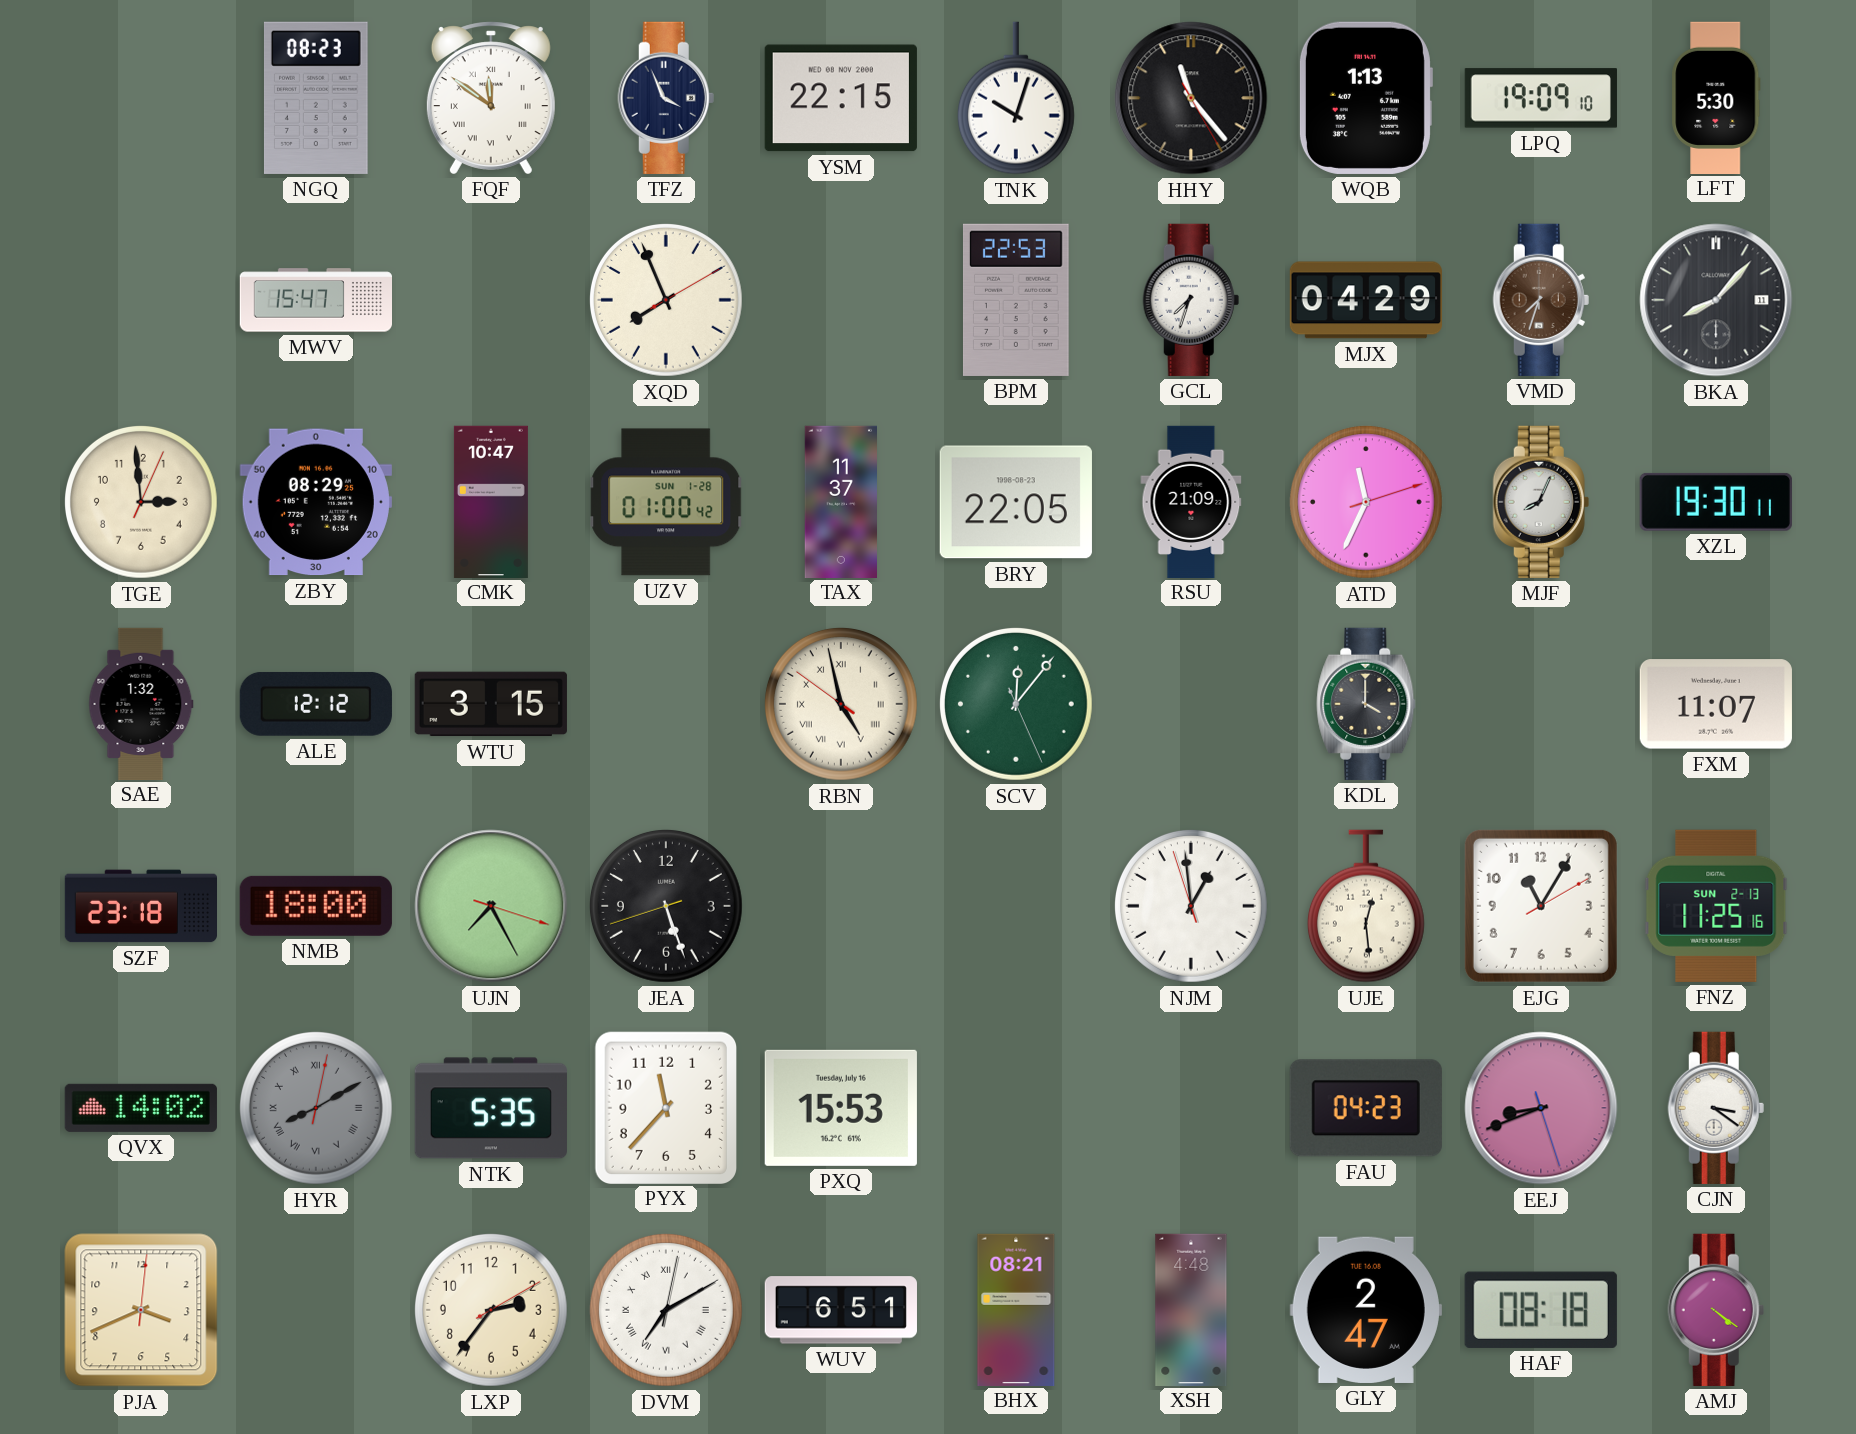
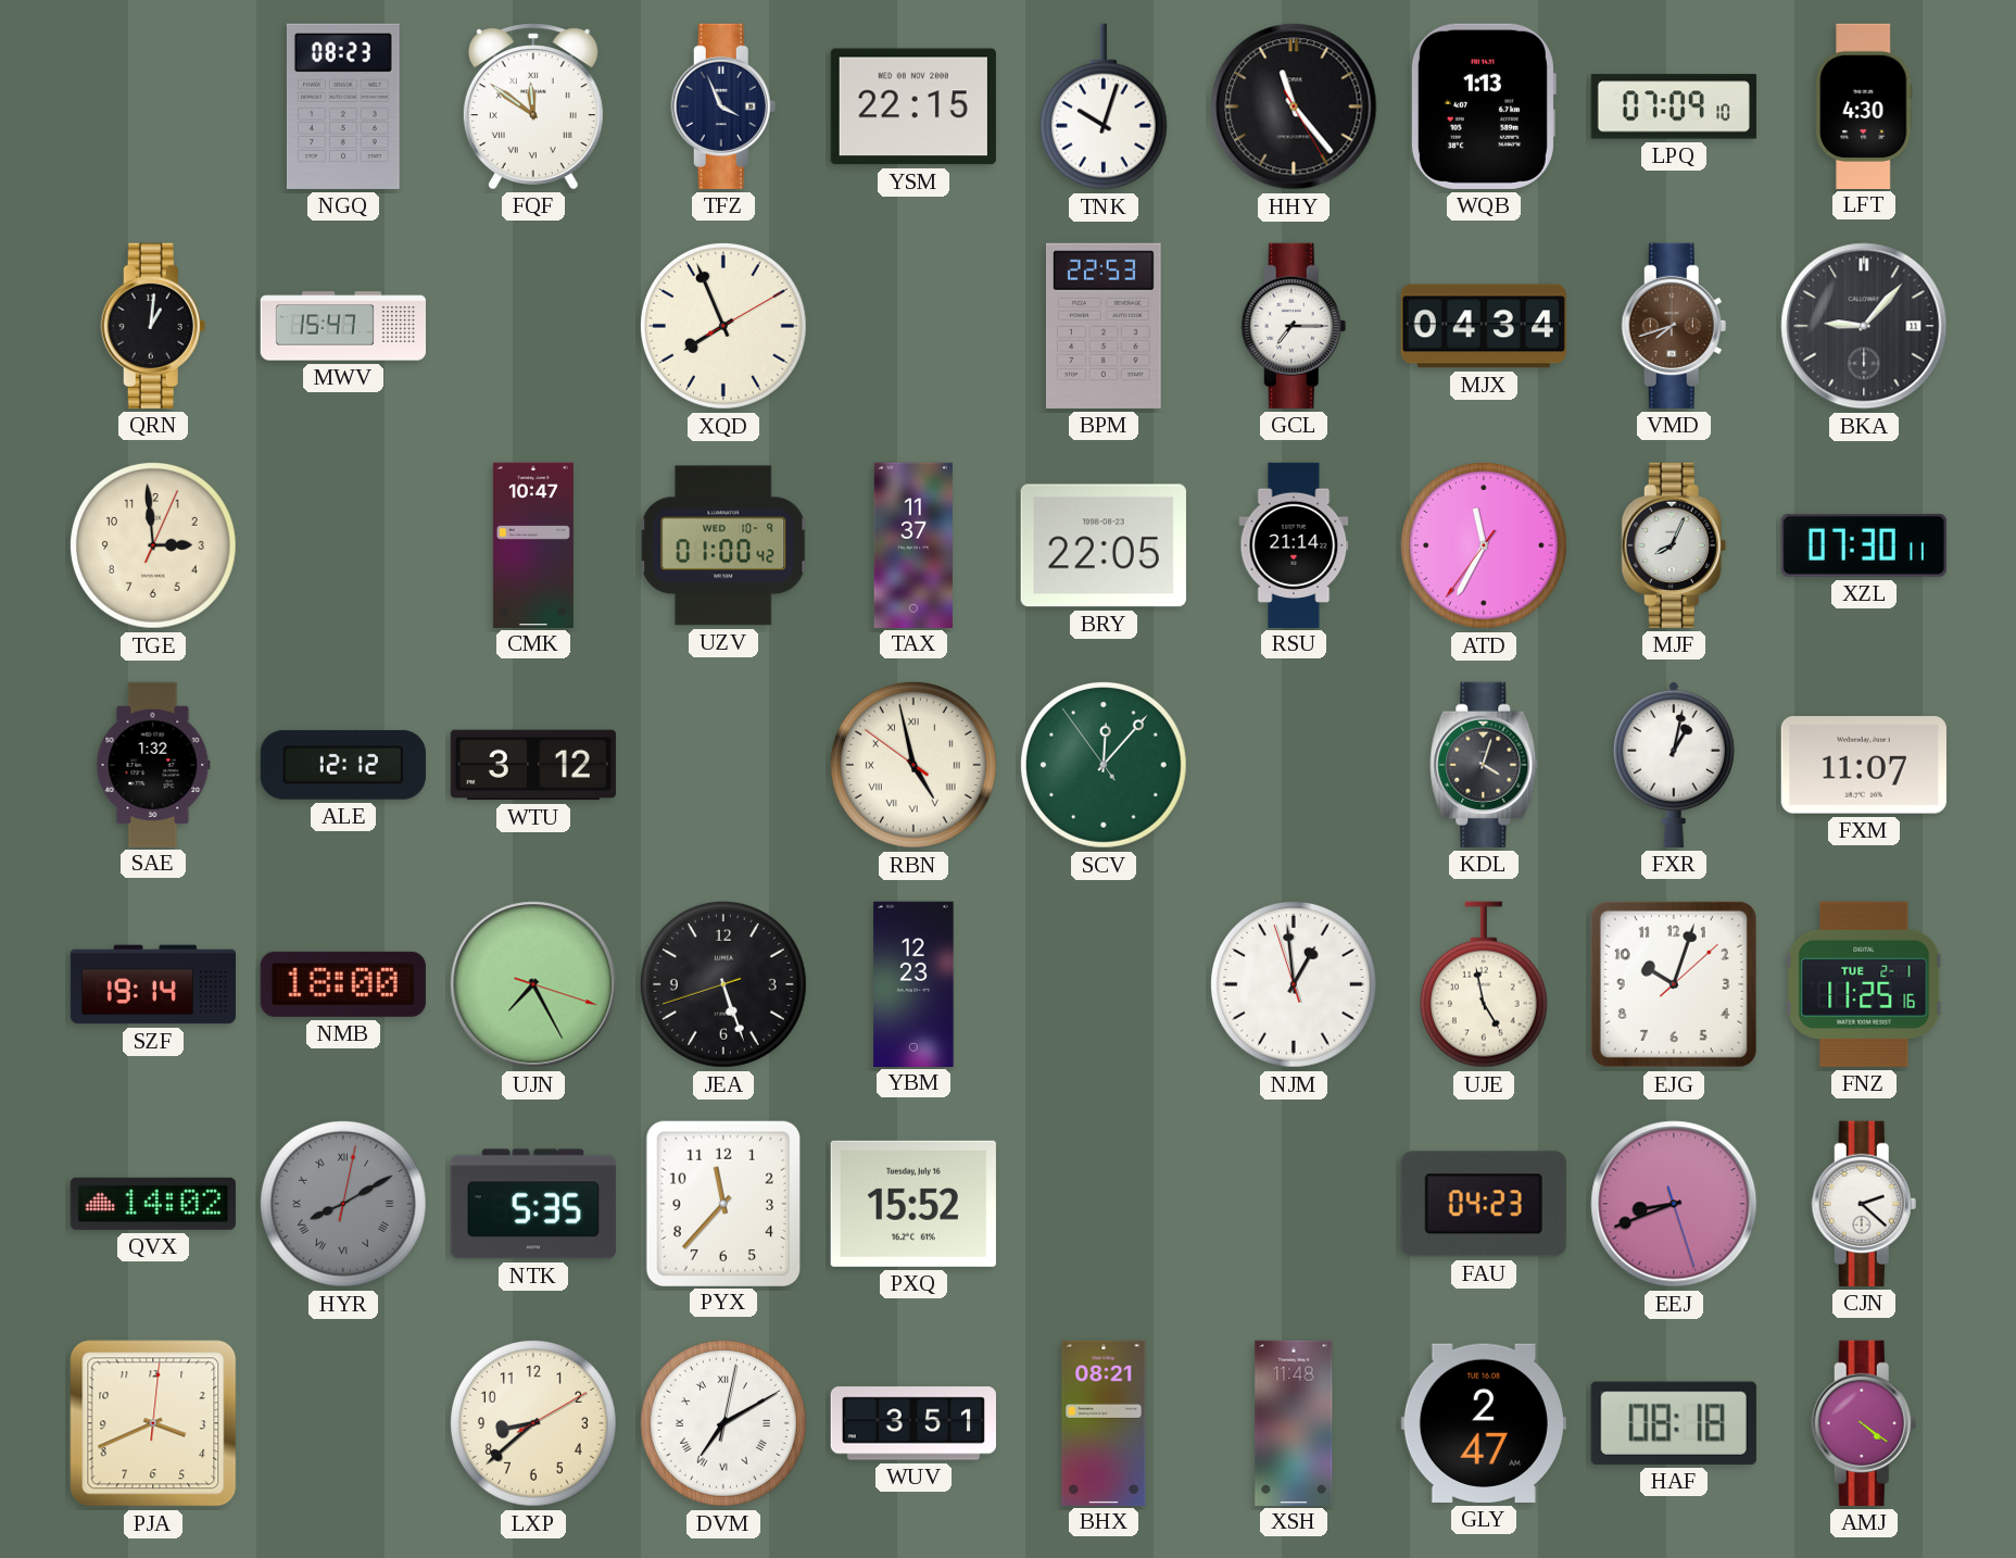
LPQ: 19:09 -> 07:09
LFT: 5:30 -> 4:30
QRN: none -> 1:01
GCL: 7:33 -> 7:15
MJX: 04:29 -> 04:34
VMD: 7:33 -> 7:42
BKA: 8:07 -> 9:07
ZBY: 08:29 -> none
UZV date: SUN 1-28 -> WED 10-9
RSU: 21:09 -> 21:14
ATD: 11:34:12 -> 11:34:36
XZL: 19:30 -> 07:30
WTU: 3:15 -> 3:12
SCV: 12:06:26 -> 12:06:54
KDL: 4:00 -> 4:03
FXR: none -> 1:02
SZF: 23:18 -> 19:14
YBM: none -> 12:23
UJE: 12:29 -> 4:58
EJG: 11:05 -> 10:03
FNZ date: SUN 2-13 -> TUE 2-1
PXQ: 15:53 -> 15:52
CJN: 3:21 -> 2:22
LXP: 2:36 -> 8:38
WUV: 6:51 -> 3:51
XSH: 4:48 -> 11:48
